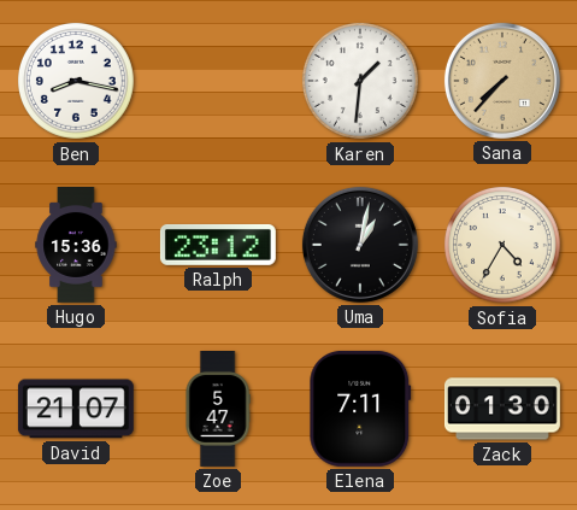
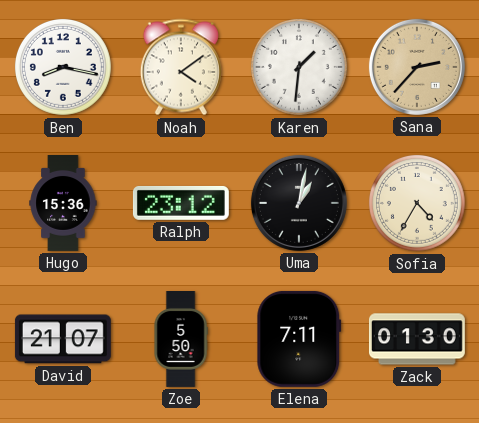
Noah: none -> 4:09
Sana: 7:37 -> 2:37
Zoe: 5:47 -> 5:50
